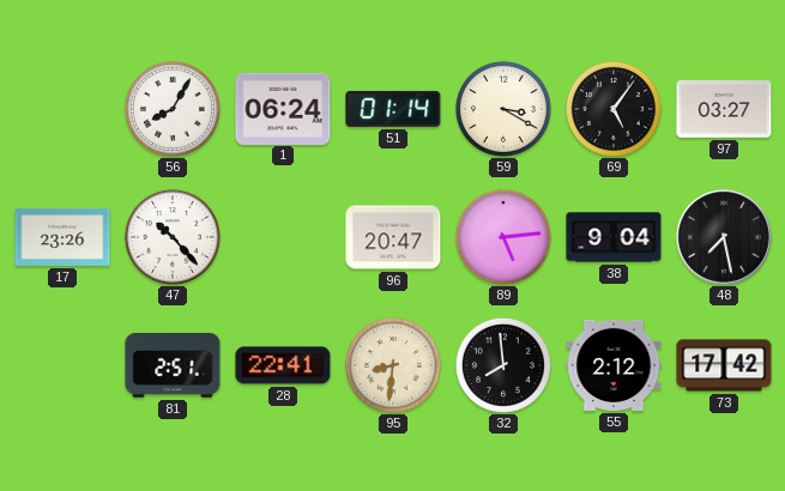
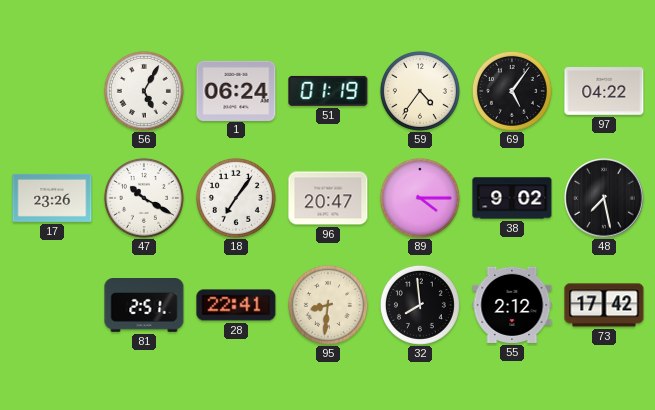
56: 8:05 -> 5:05
51: 01:14 -> 01:19
59: 3:20 -> 4:36
97: 03:27 -> 04:22
47: 10:23 -> 10:20
18: none -> 7:06
89: 5:14 -> 4:15
38: 9:04 -> 9:02
